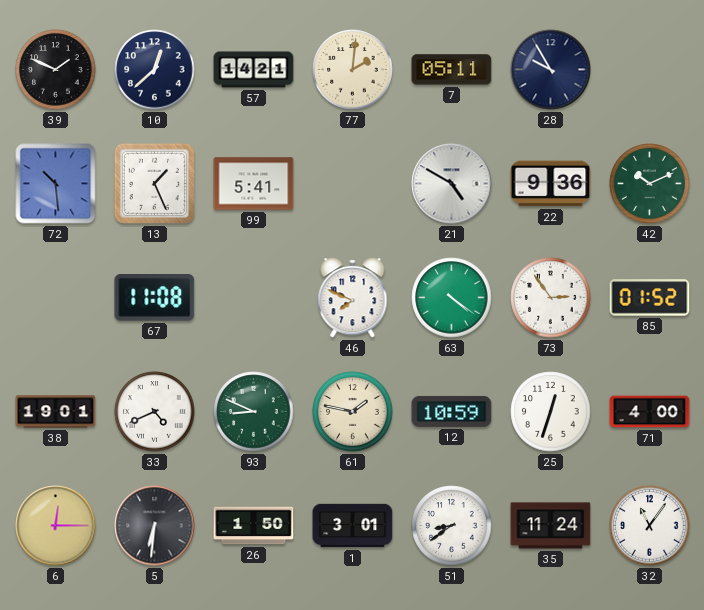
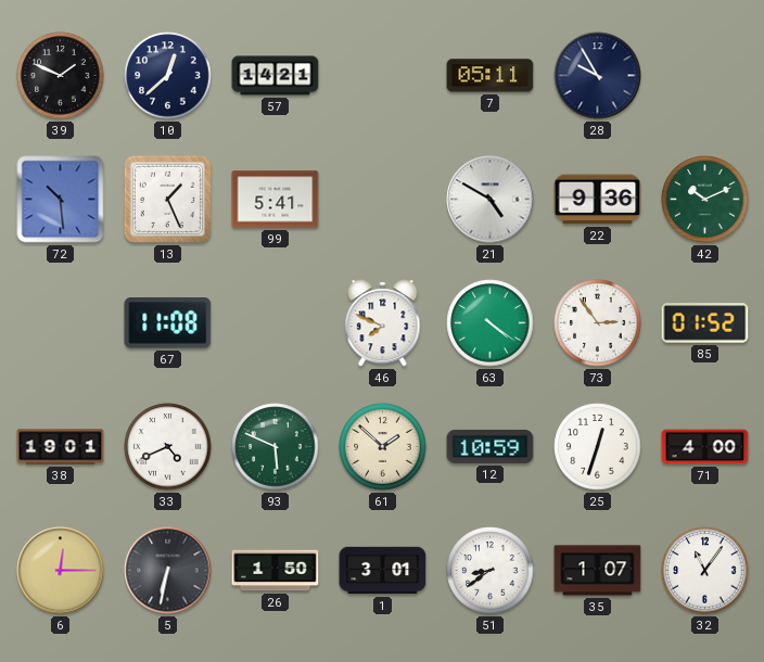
77: 2:01 -> none
93: 8:49 -> 5:49
61: 1:47 -> 1:52
5: 6:31 -> 6:32
35: 11:24 -> 1:07
